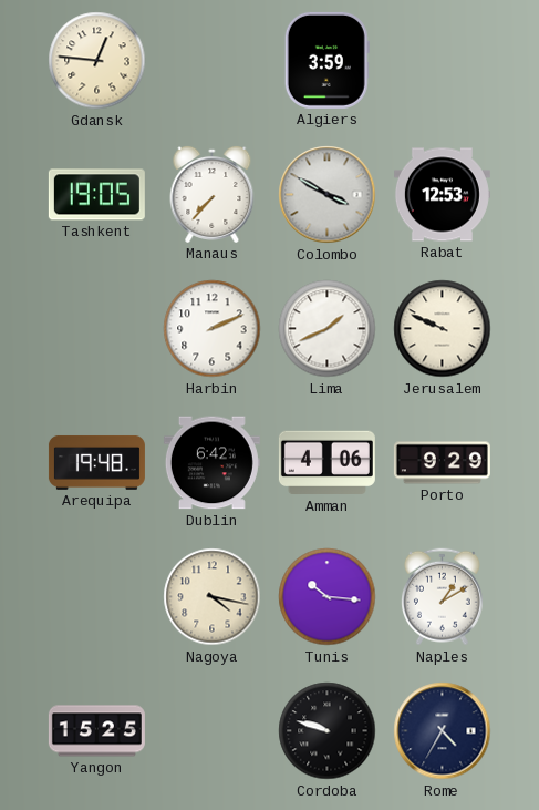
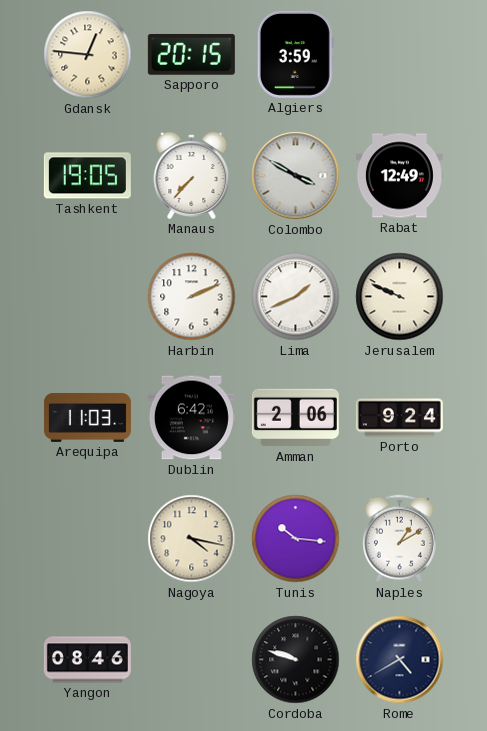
Sapporo: none -> 20:15
Rabat: 12:53 -> 12:49
Arequipa: 19:48 -> 11:03
Amman: 4:06 -> 2:06
Porto: 9:29 -> 9:24
Yangon: 15:25 -> 08:46
Rome: 4:35 -> 4:40
